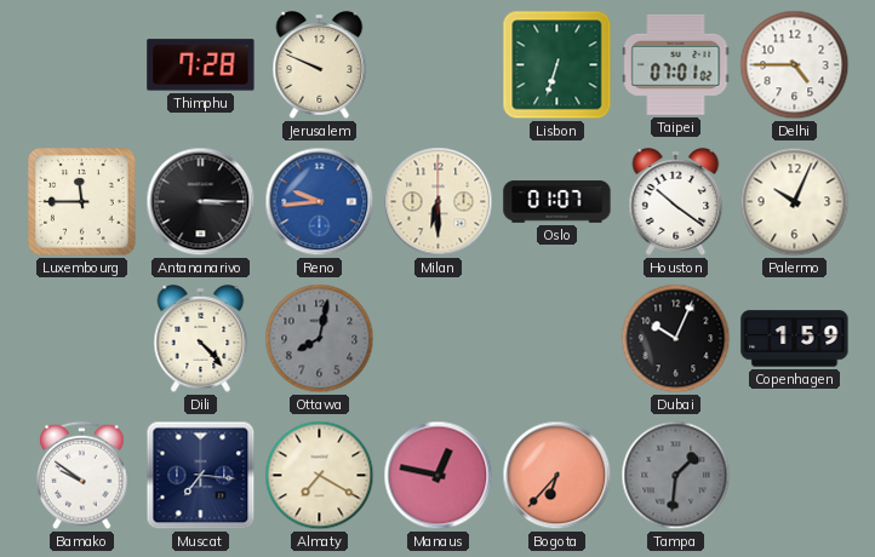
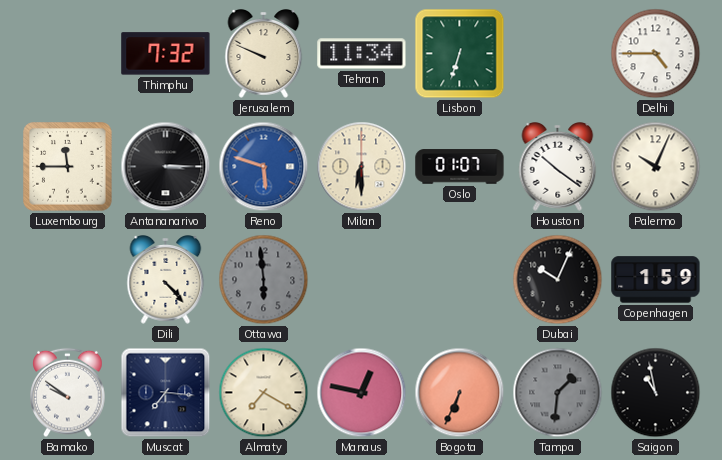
Thimphu: 7:28 -> 7:32
Tehran: none -> 11:34
Taipei: 07:01 -> none
Reno: 9:44 -> 5:48
Ottawa: 8:02 -> 5:59
Bogota: 6:37 -> 6:34
Saigon: none -> 10:58
